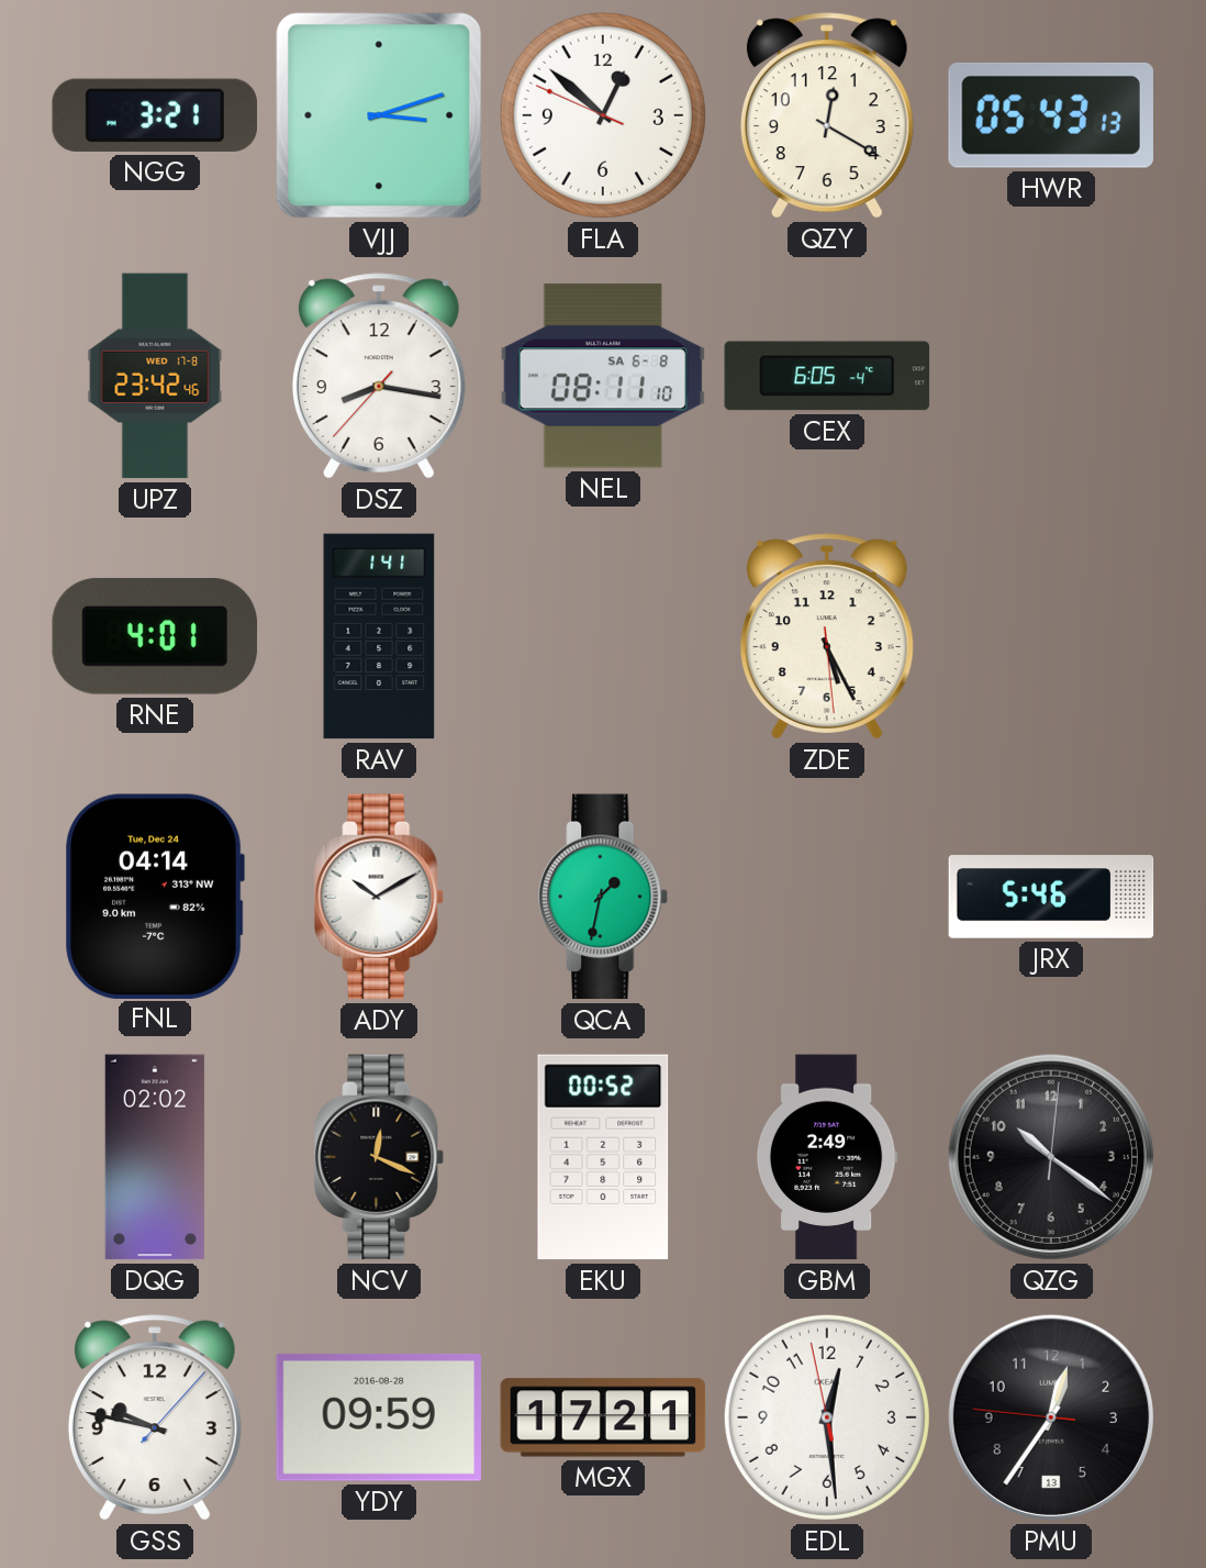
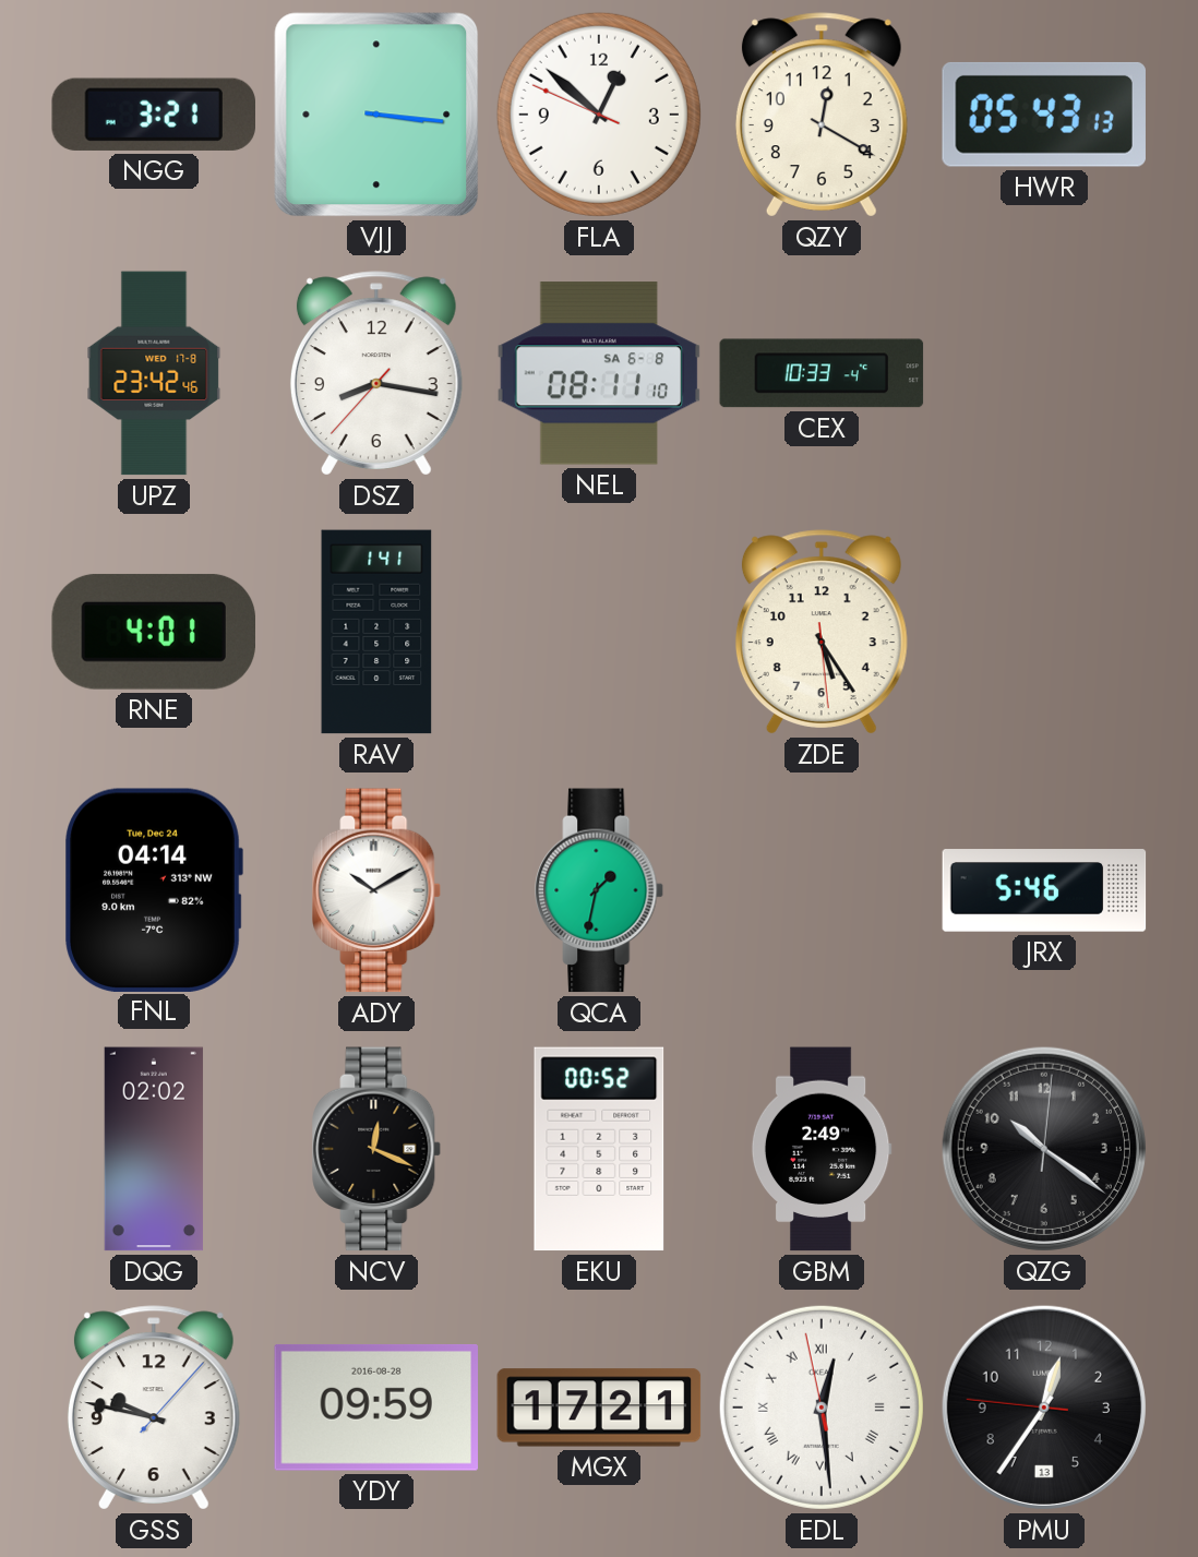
VJJ: 3:12 -> 3:16
CEX: 6:05 -> 10:33
ZDE: 5:25 -> 5:24
EDL numerals: Arabic -> Roman
